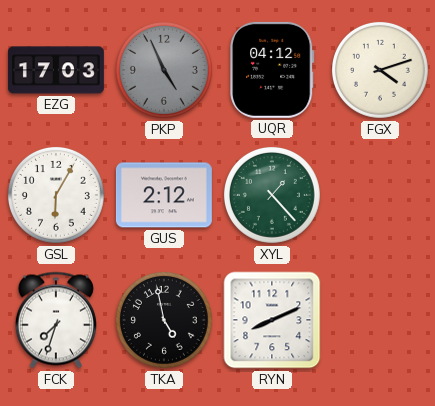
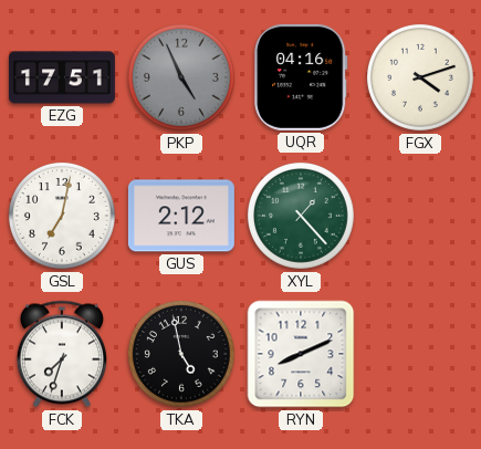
EZG: 17:03 -> 17:51
UQR: 04:12 -> 04:16
GSL: 6:05 -> 7:02
